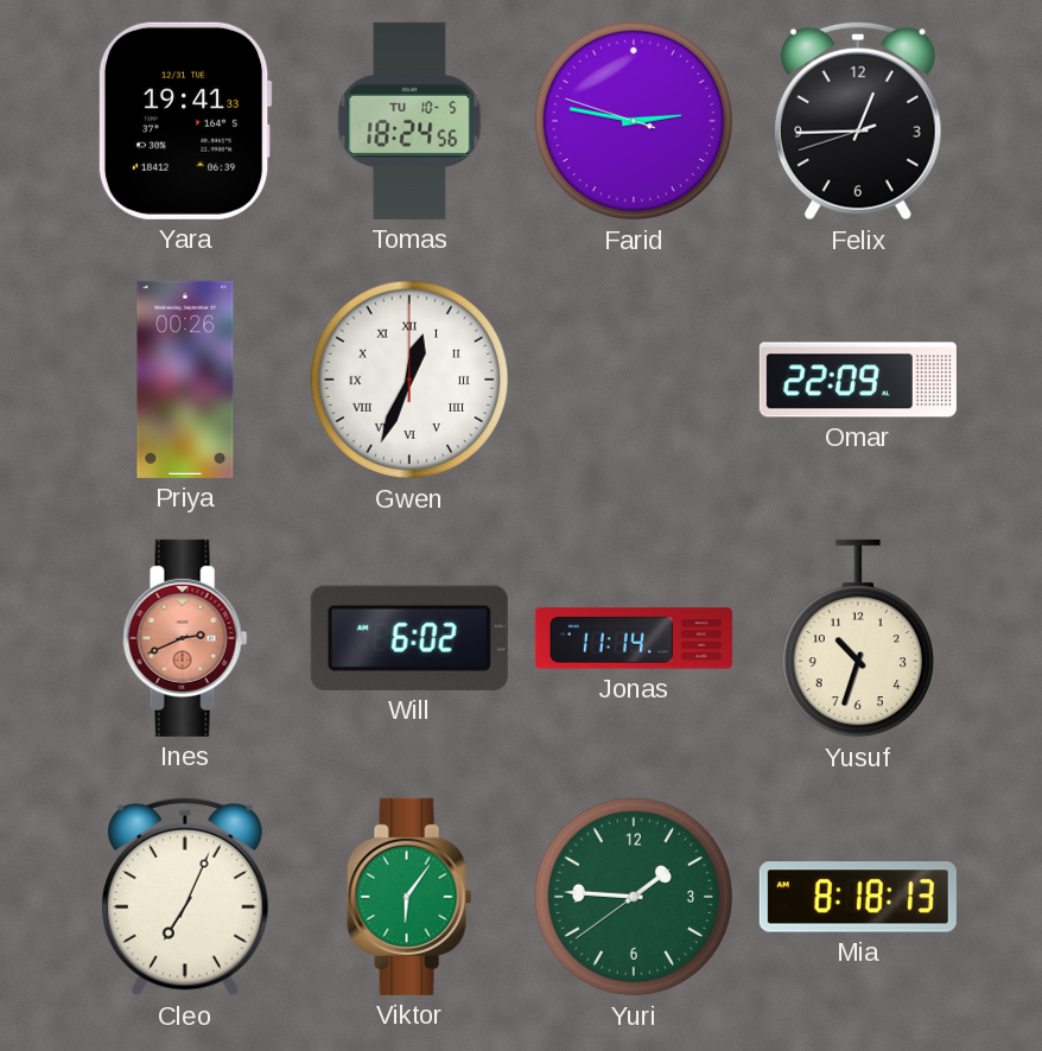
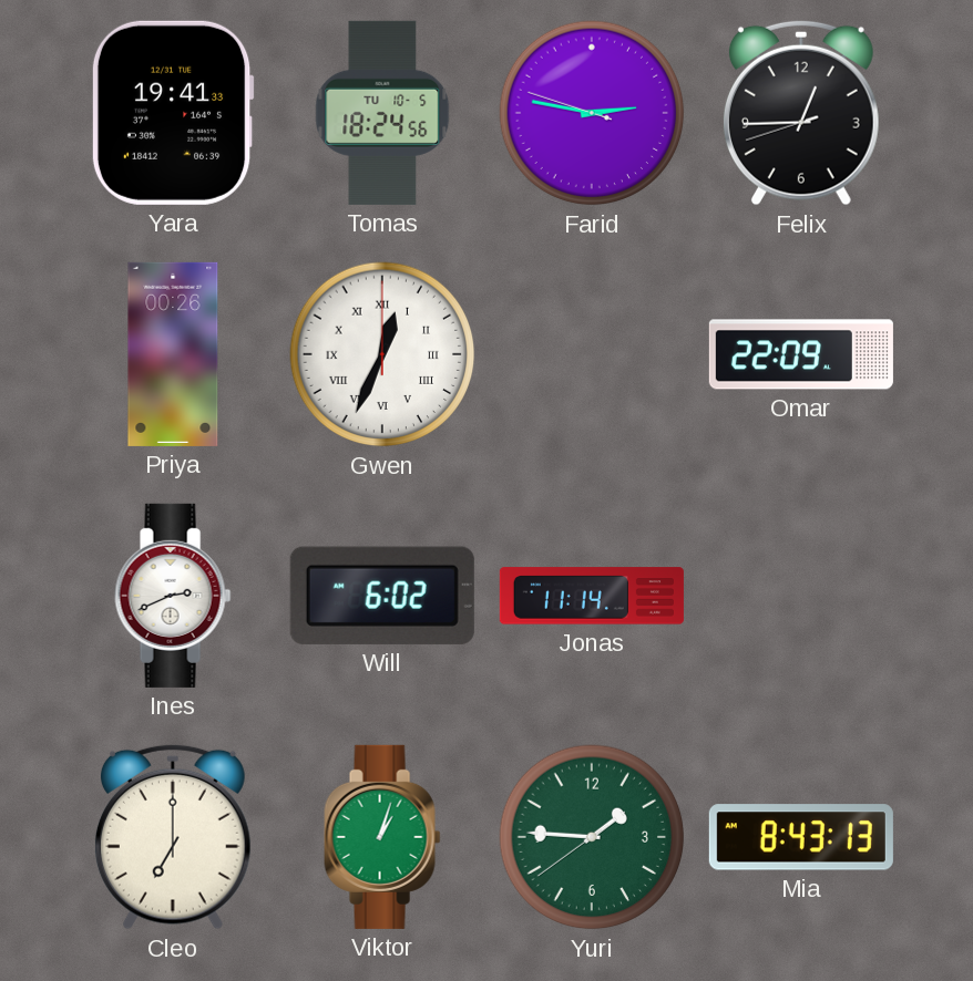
Ines dial: salmon -> white
Yusuf: 10:33 -> none
Cleo: 7:04 -> 7:00
Viktor: 6:06 -> 1:03
Mia: 8:18 -> 8:43
